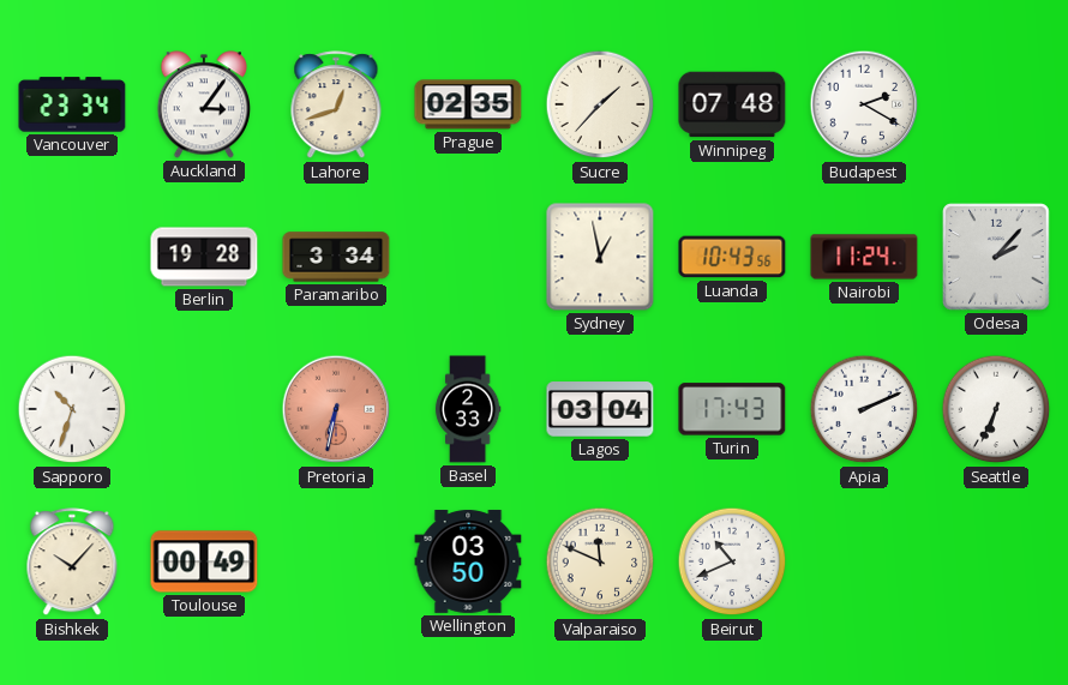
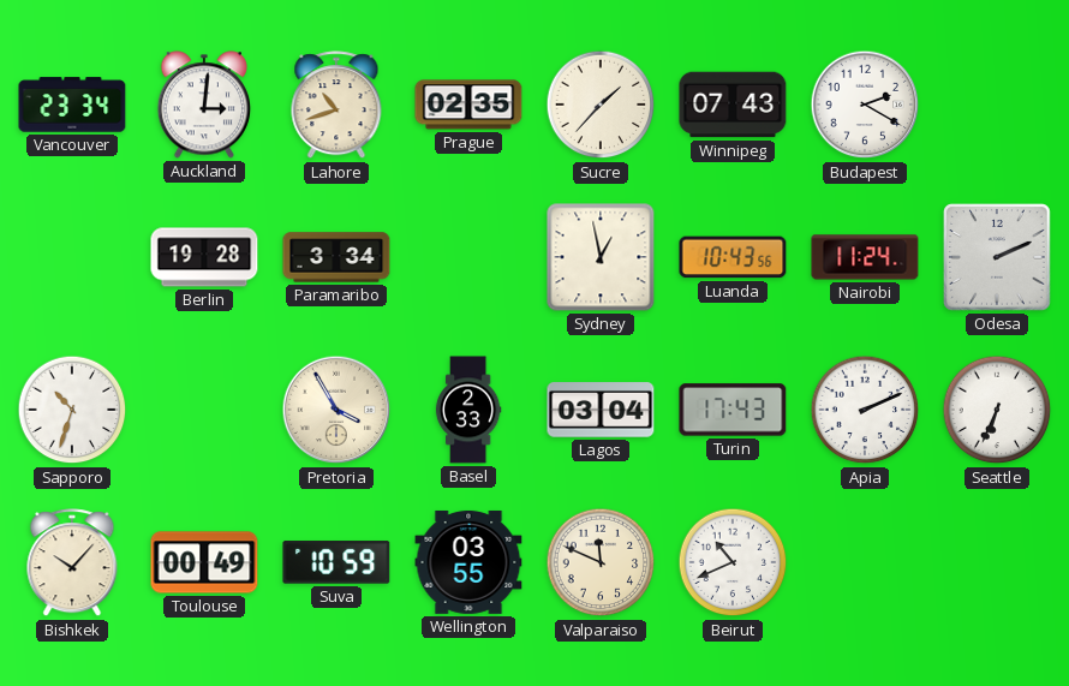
Auckland: 3:06 -> 3:01
Lahore: 12:42 -> 10:42
Winnipeg: 07:48 -> 07:43
Odesa: 2:07 -> 2:11
Pretoria: 6:32 -> 3:55
Pretoria dial: salmon -> cream
Suva: none -> 10:59
Wellington: 03:50 -> 03:55
